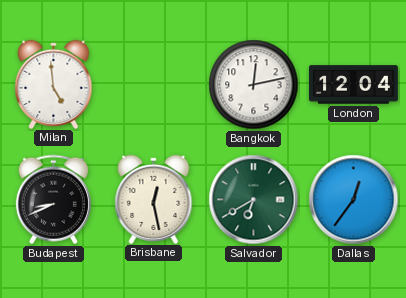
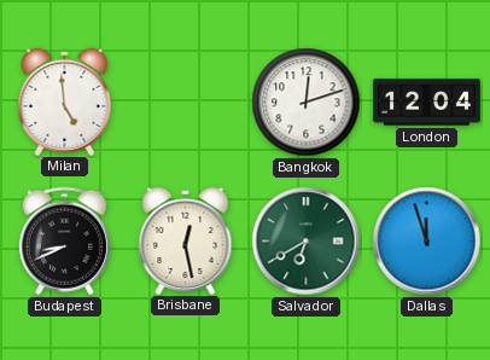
Bangkok: 12:13 -> 12:12
Dallas: 12:36 -> 11:57
